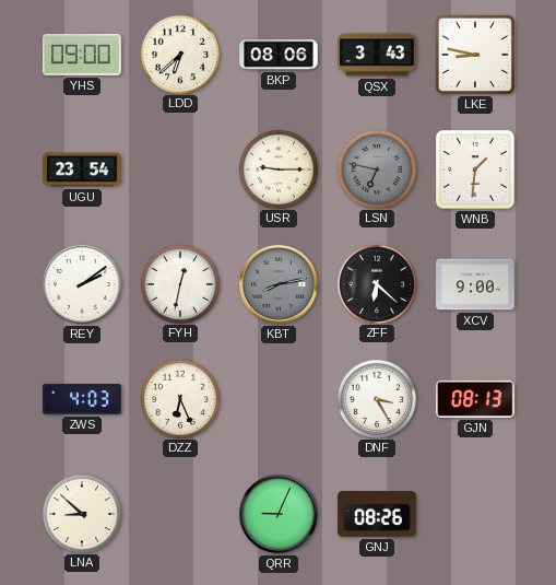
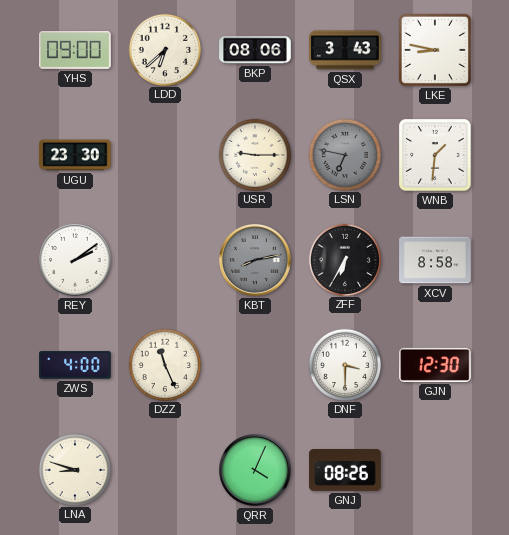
UGU: 23:54 -> 23:30
FYH: 12:32 -> none
ZFF: 6:22 -> 6:35
XCV: 9:00 -> 8:58
ZWS: 4:03 -> 4:00
DZZ: 6:26 -> 11:26
DNF: 3:25 -> 3:30
GJN: 08:13 -> 12:30
LNA: 8:52 -> 8:48
QRR: 9:04 -> 4:04
